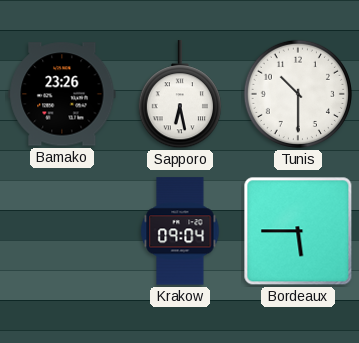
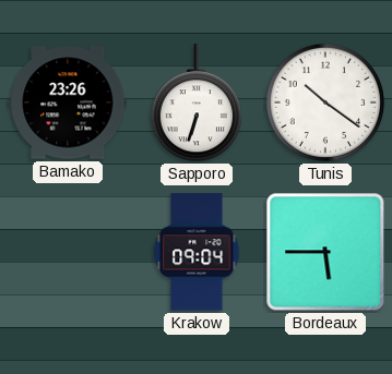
Sapporo: 6:28 -> 6:33
Tunis: 10:30 -> 10:21
